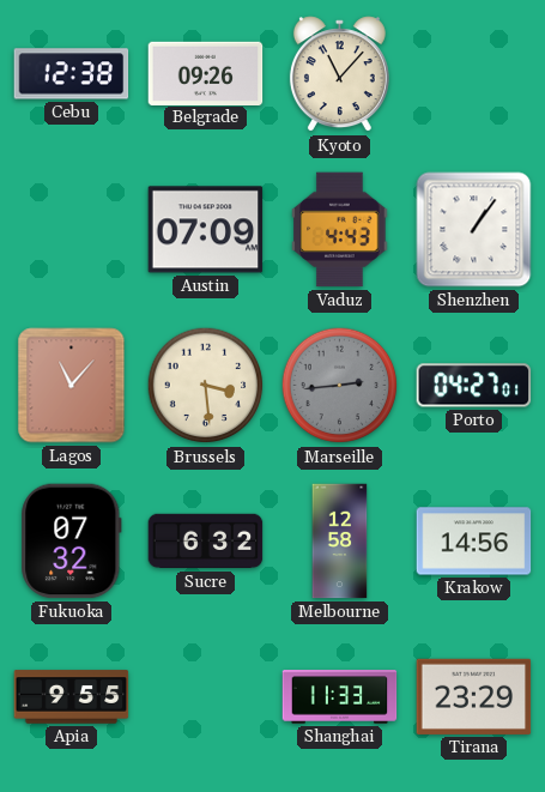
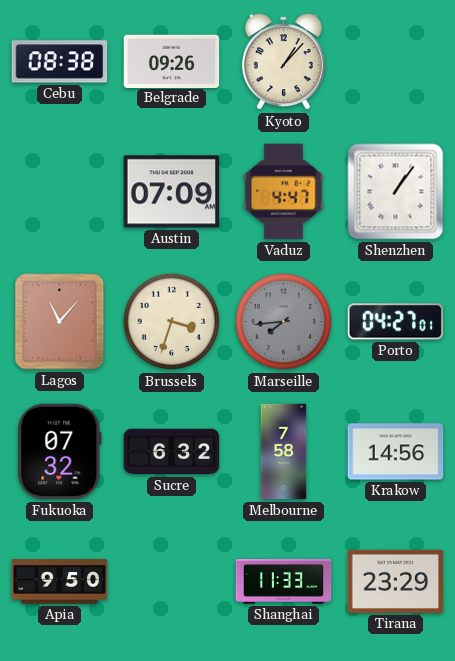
Cebu: 12:38 -> 08:38
Kyoto: 11:07 -> 1:07
Vaduz: 4:43 -> 4:47
Brussels: 3:29 -> 3:33
Marseille: 2:44 -> 7:44
Melbourne: 12:58 -> 7:58
Apia: 9:55 -> 9:50
